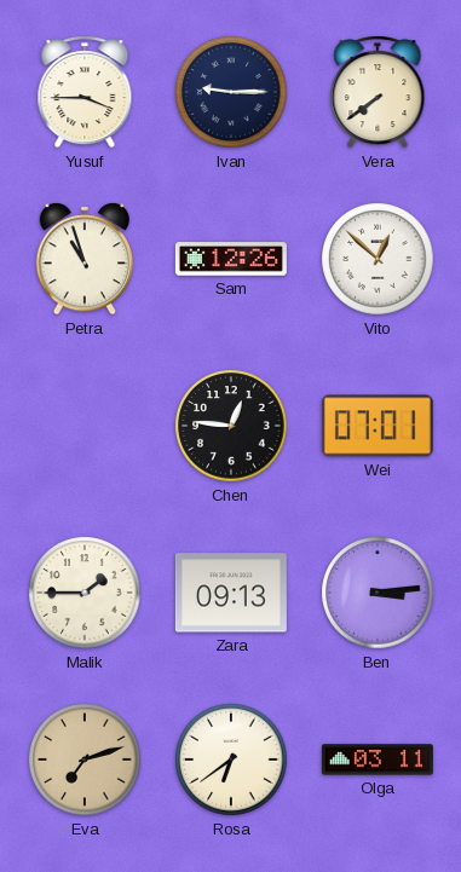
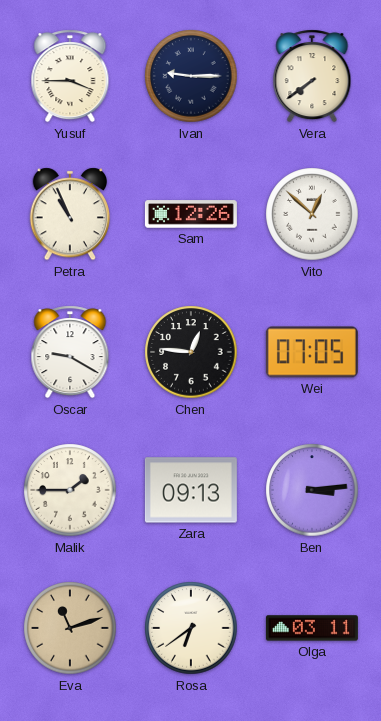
Petra: 10:57 -> 10:56
Oscar: none -> 9:20
Wei: 07:01 -> 07:05
Eva: 7:12 -> 11:12
